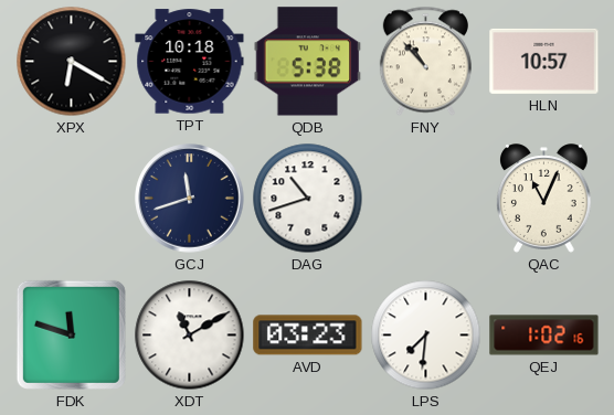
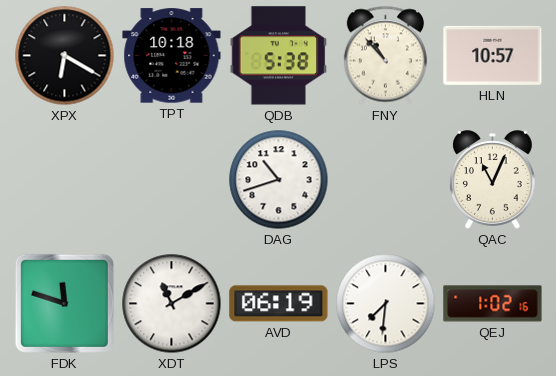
GCJ: 11:42 -> none
AVD: 03:23 -> 06:19
